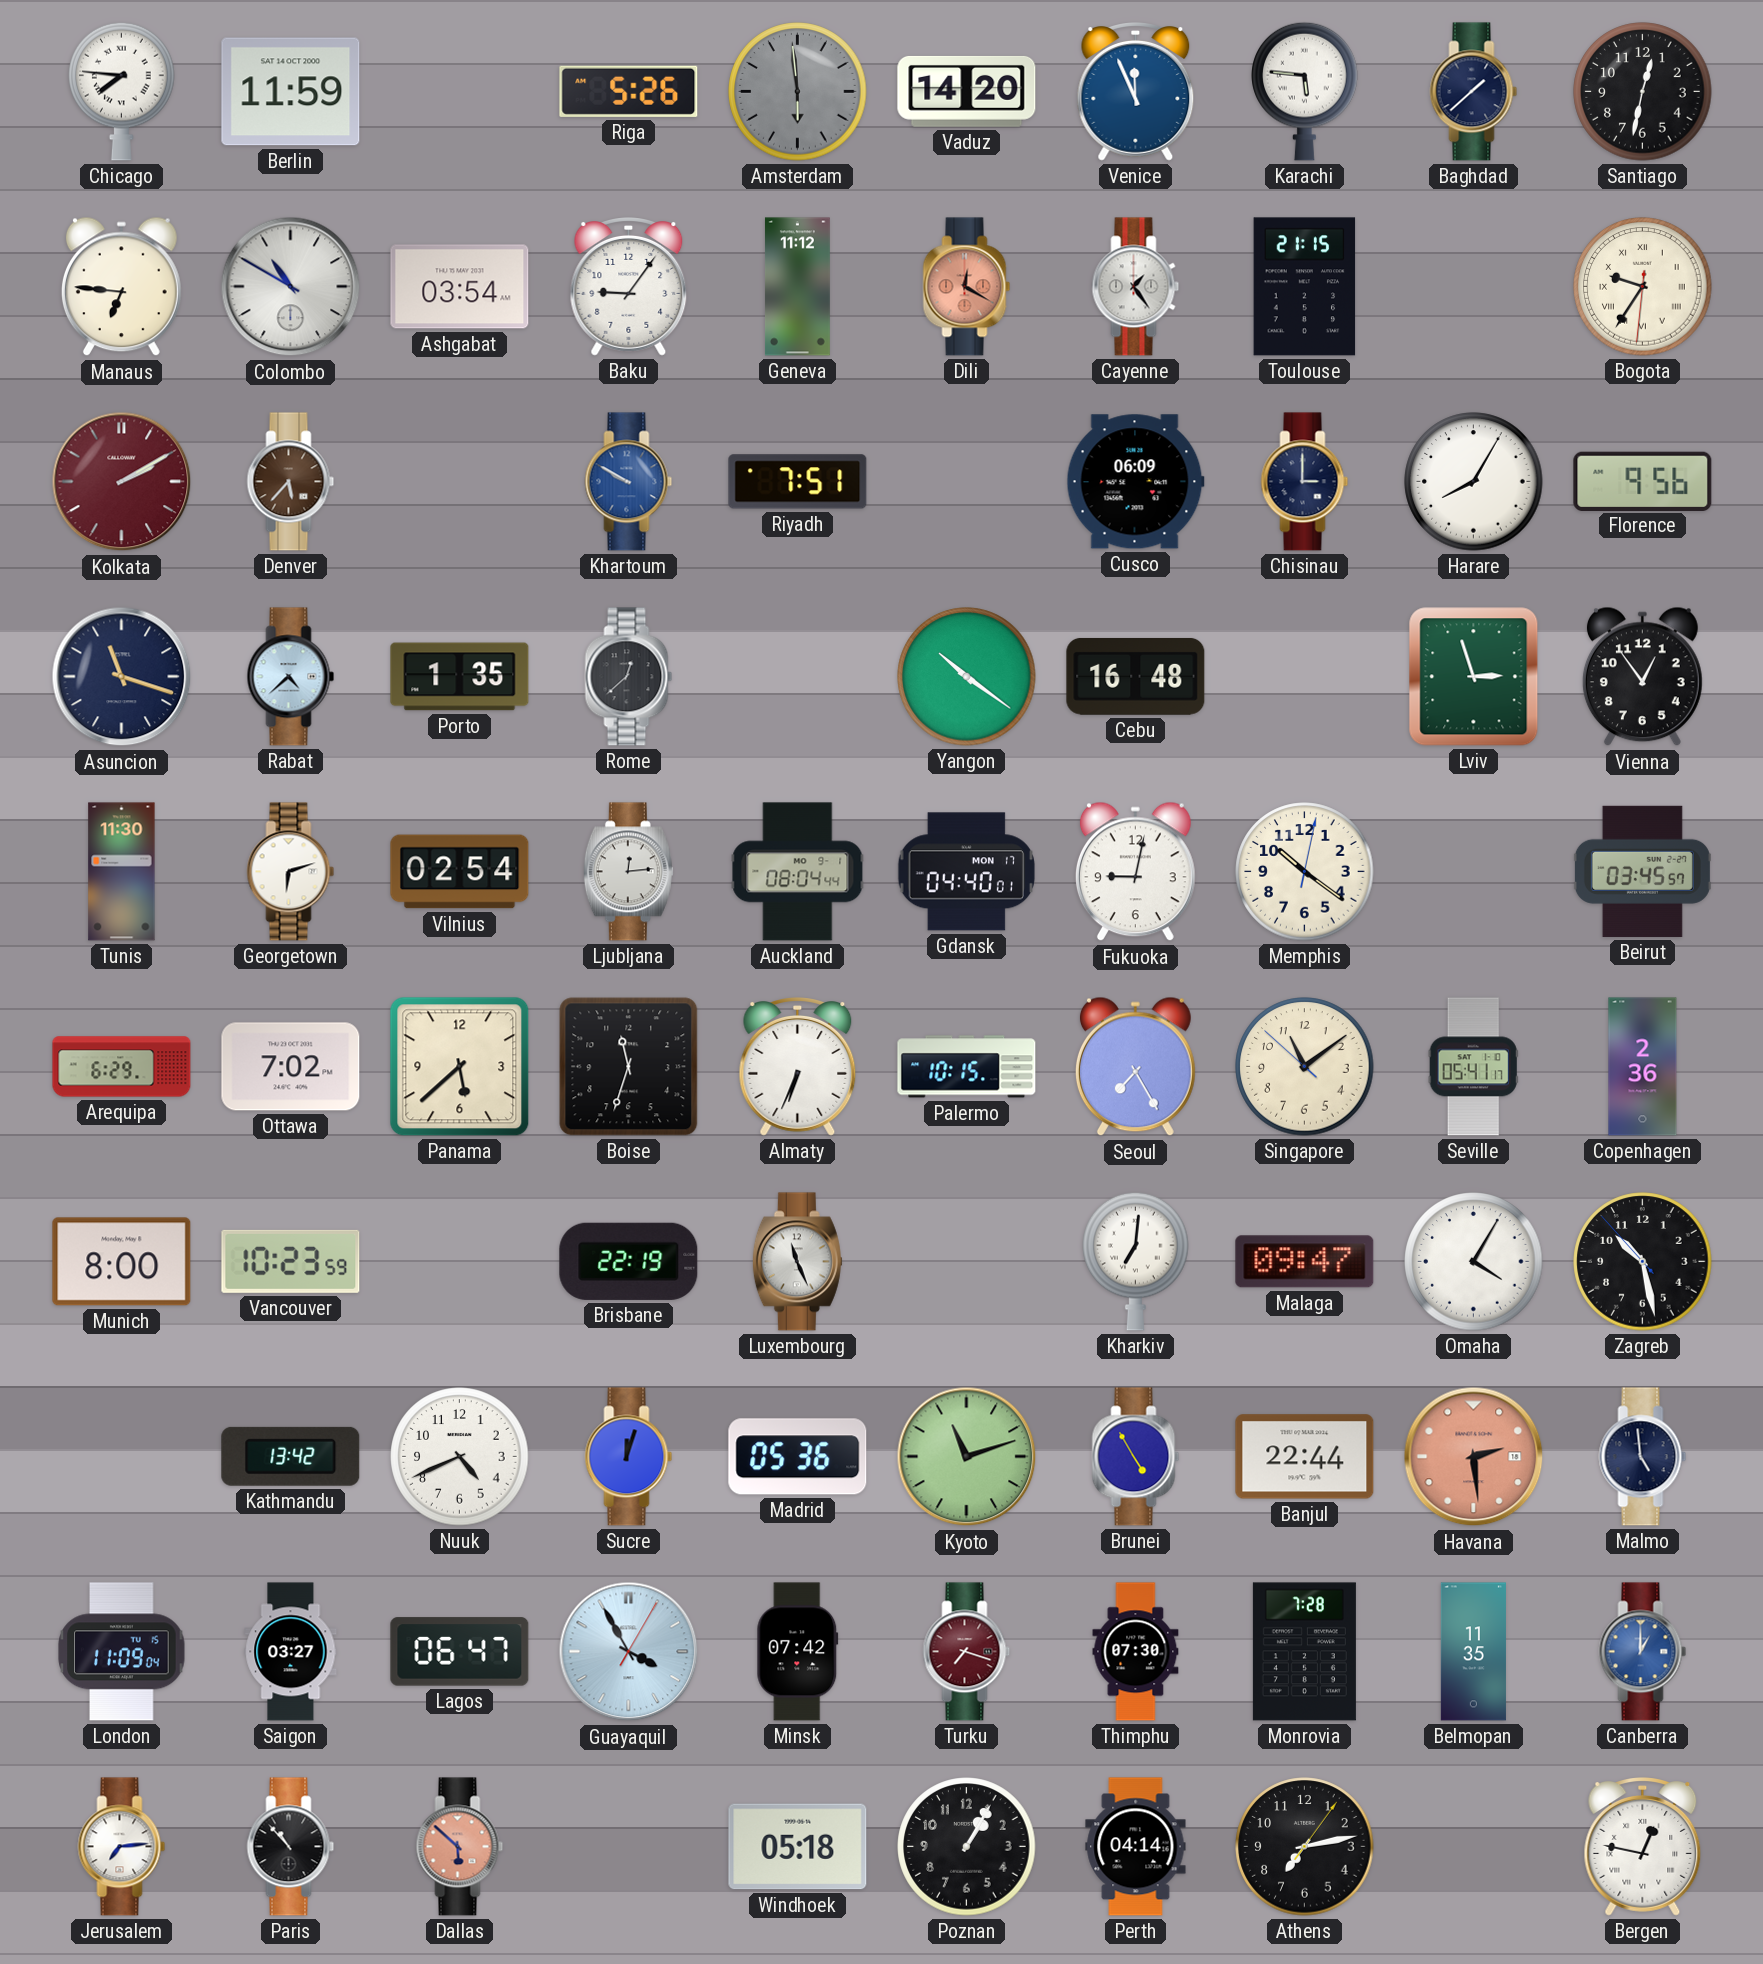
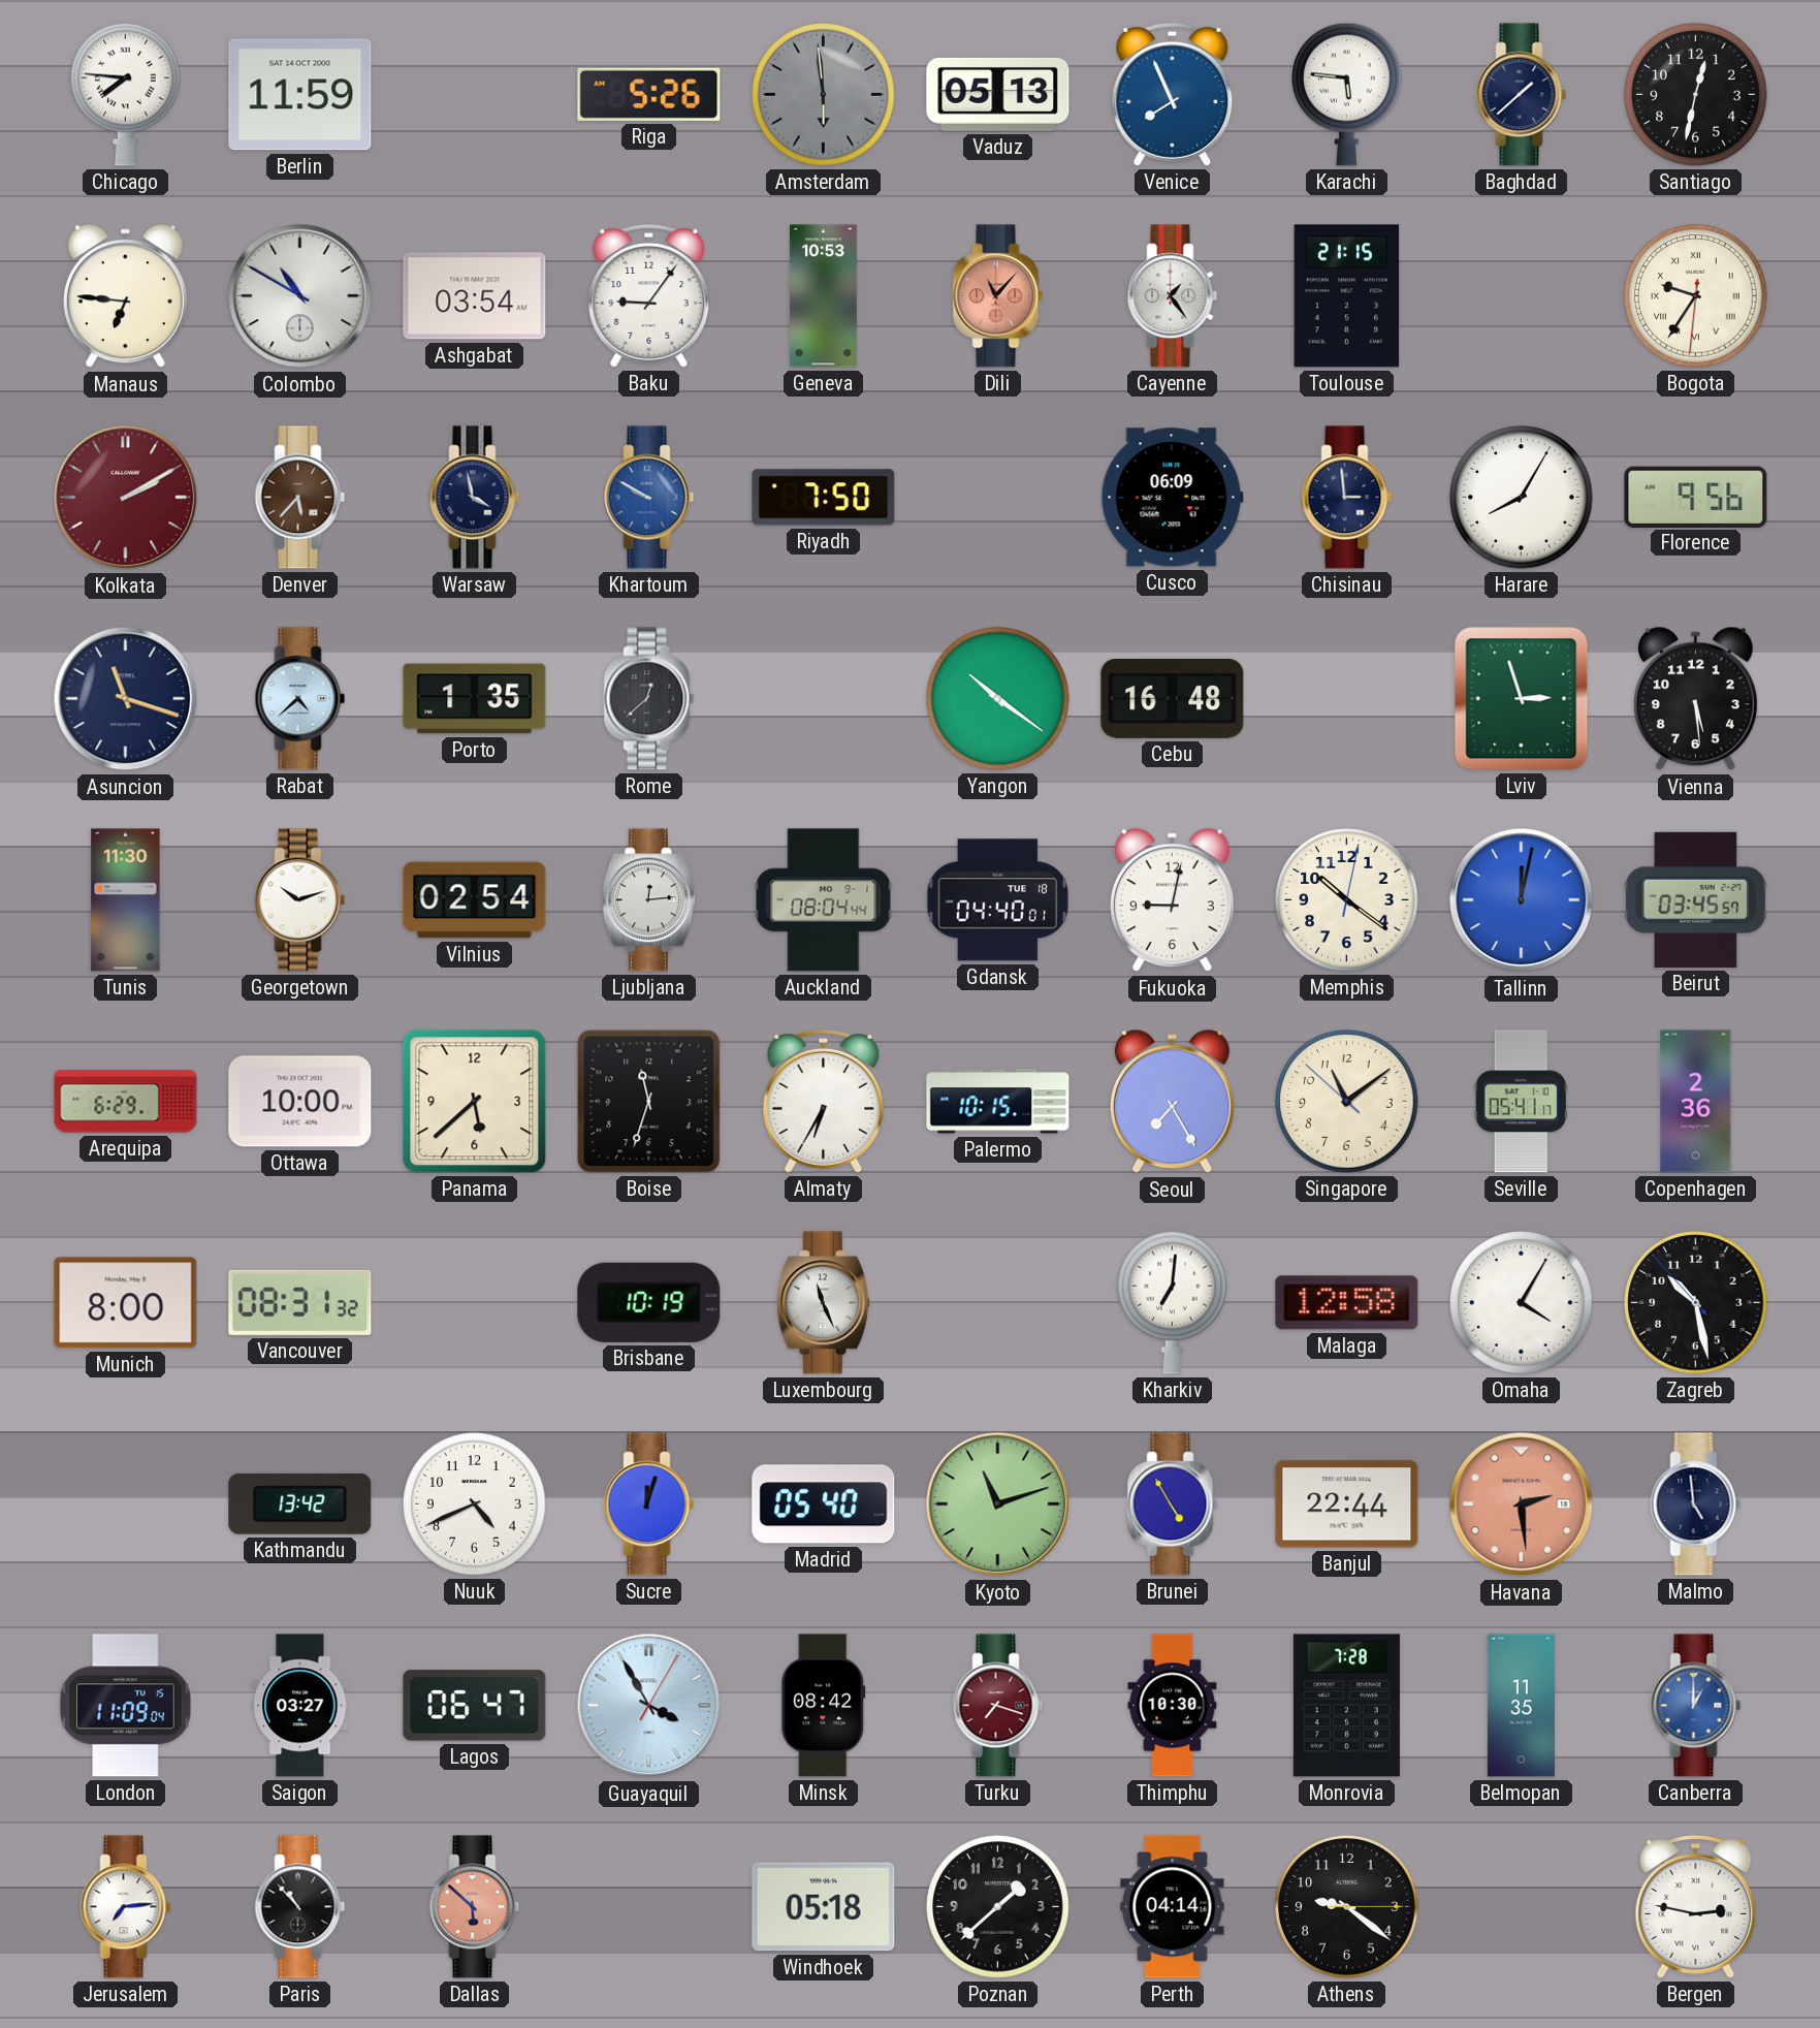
Vaduz: 14:20 -> 05:13
Venice: 11:56 -> 7:56
Geneva: 11:12 -> 10:53
Dili: 12:20 -> 11:07
Warsaw: none -> 3:58
Riyadh: 7:51 -> 7:50
Chisinau: 3:00 -> 2:59
Vienna: 12:54 -> 5:29
Georgetown: 6:12 -> 10:12
Gdansk date: MON 17 -> TUE 18
Tallinn: none -> 12:02
Ottawa: 7:02 -> 10:00
Almaty: 6:34 -> 6:35
Vancouver: 10:23 -> 08:31
Brisbane: 22:19 -> 10:19
Malaga: 09:47 -> 12:58
Madrid: 05:36 -> 05:40
Minsk: 07:42 -> 08:42
Thimphu: 07:30 -> 10:30
Poznan: 1:05 -> 1:38
Athens: 7:13 -> 9:21
Bergen: 12:47 -> 2:47
